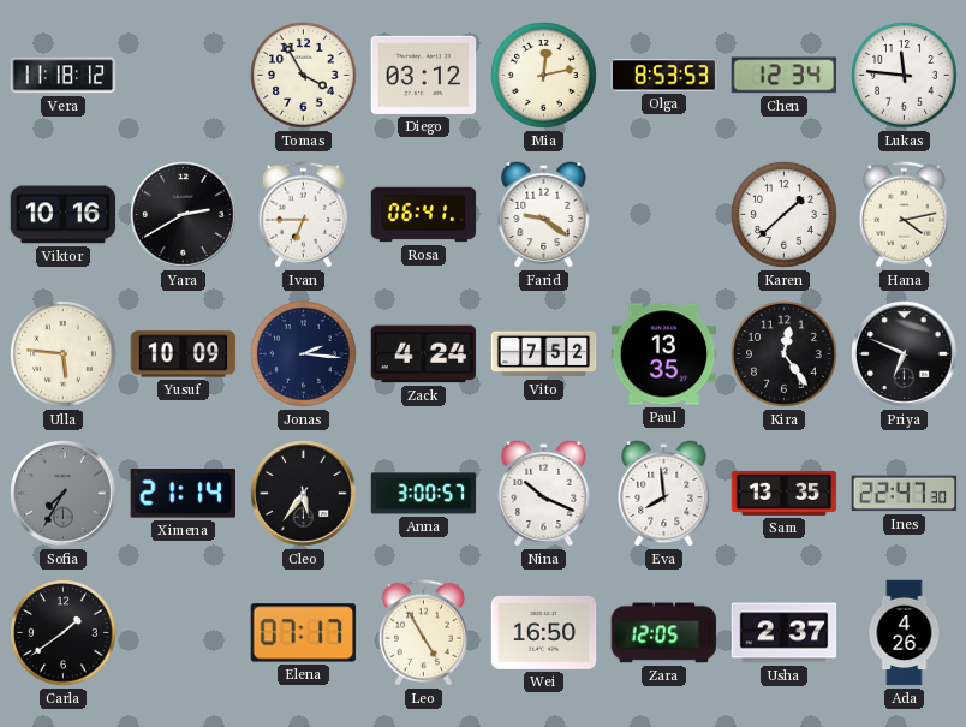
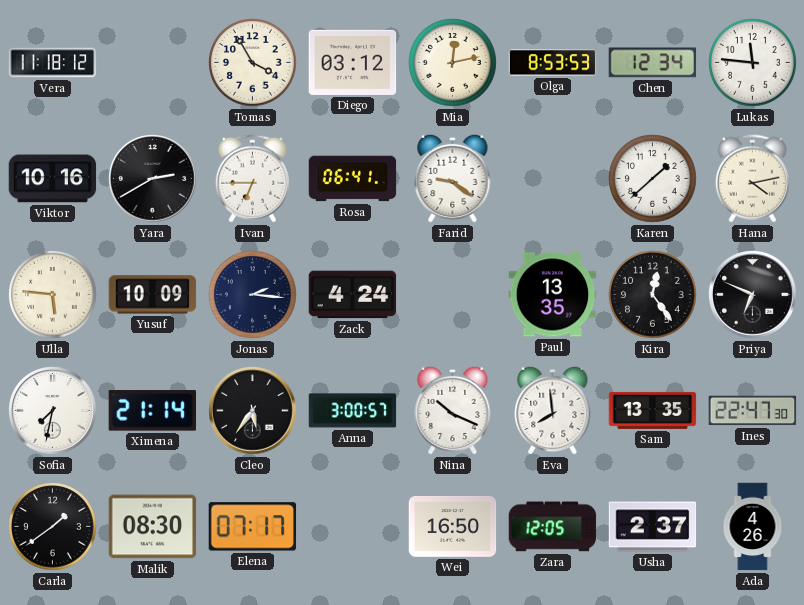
Vito: 7:52 -> none
Sofia: 7:35 -> 7:32
Sofia dial: grey -> white
Malik: none -> 08:30
Leo: 4:55 -> none
